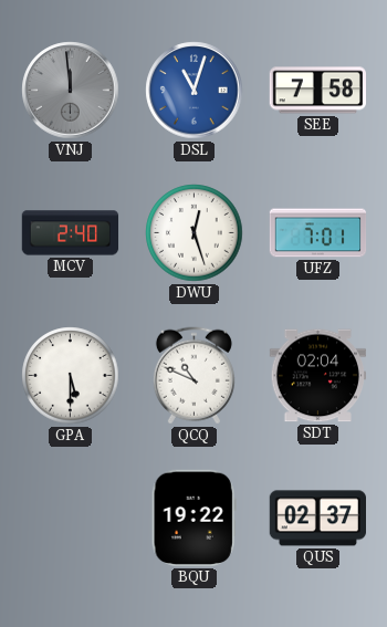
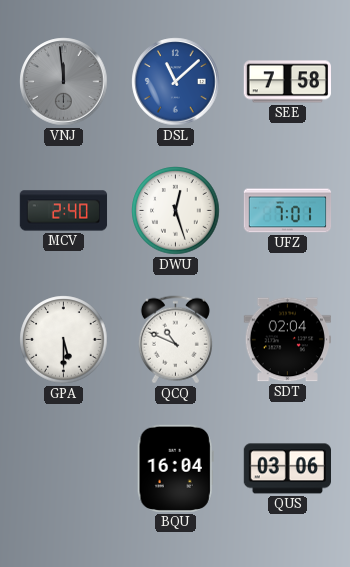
DSL: 11:03 -> 11:08
BQU: 19:22 -> 16:04
QUS: 02:37 -> 03:06
